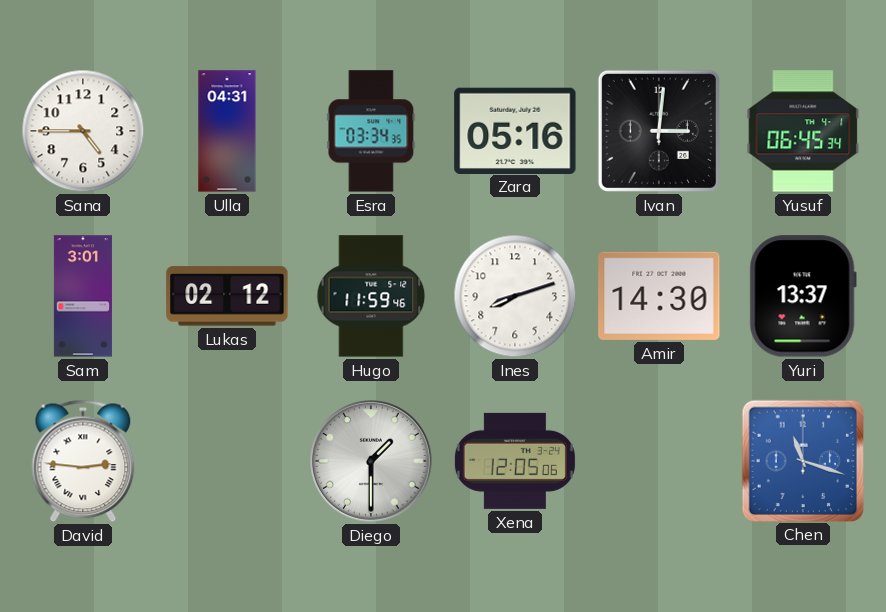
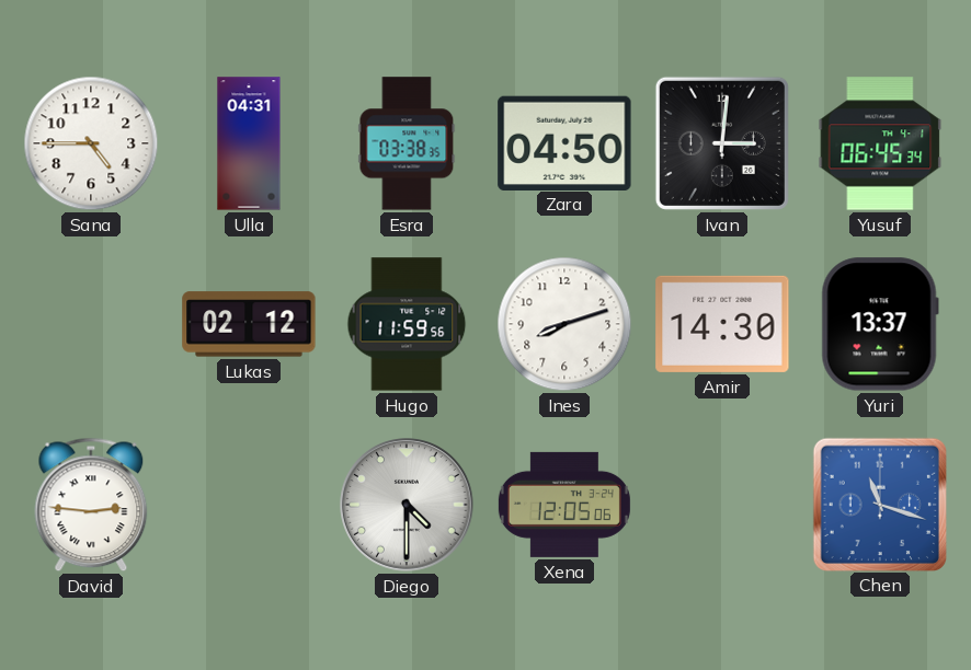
Esra: 03:34 -> 03:38
Zara: 05:16 -> 04:50
Sam: 3:01 -> none
Hugo: 11:59:46 -> 11:59:56
Diego: 1:30 -> 4:30
